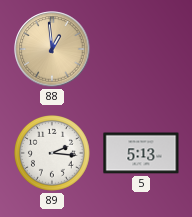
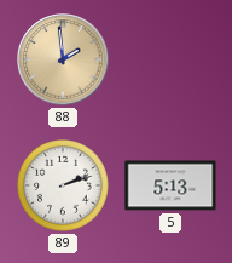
88: 12:59 -> 1:59
89: 2:16 -> 2:12
